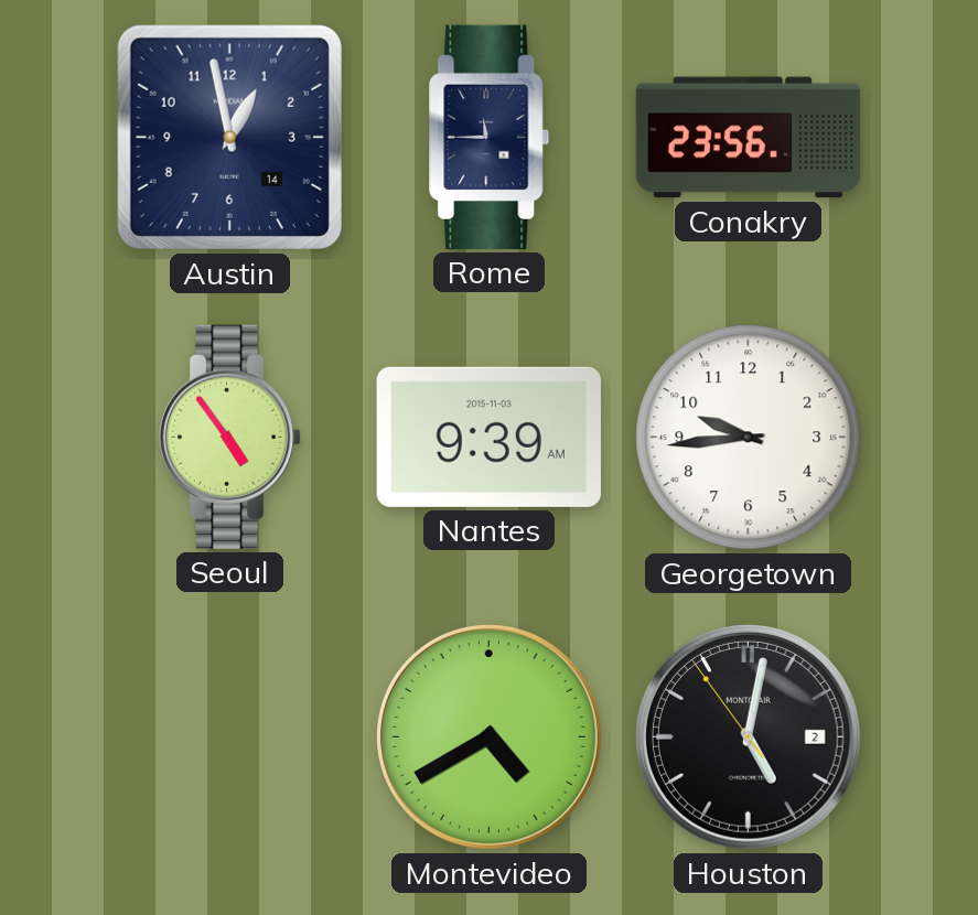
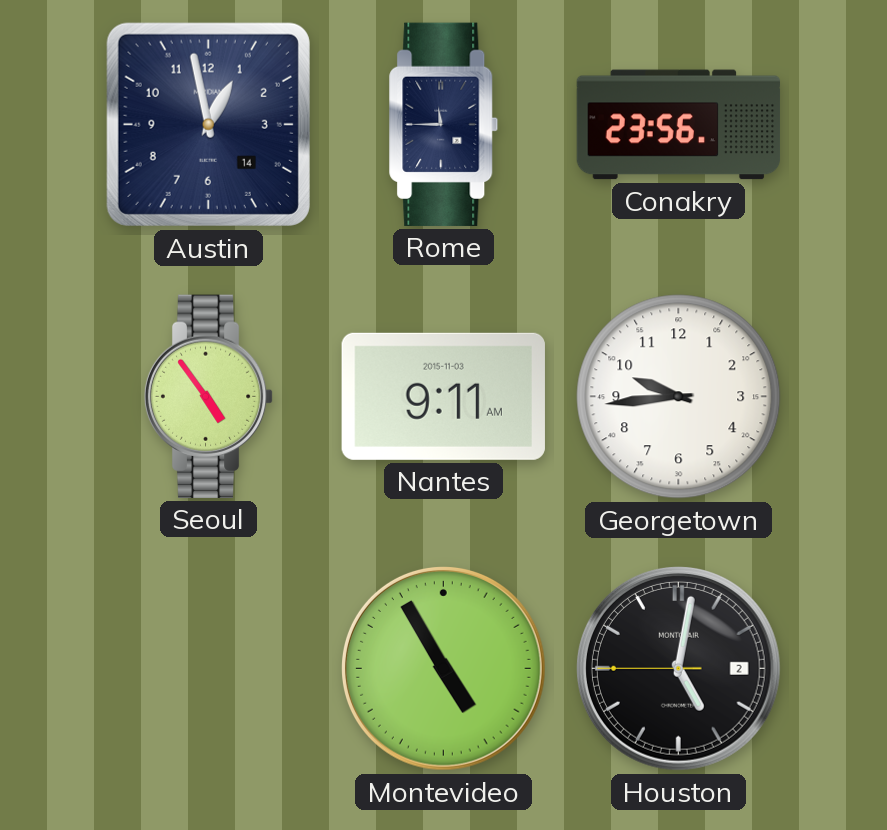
Nantes: 9:39 -> 9:11
Montevideo: 4:40 -> 4:55
Houston: 5:01:54 -> 5:01:45
